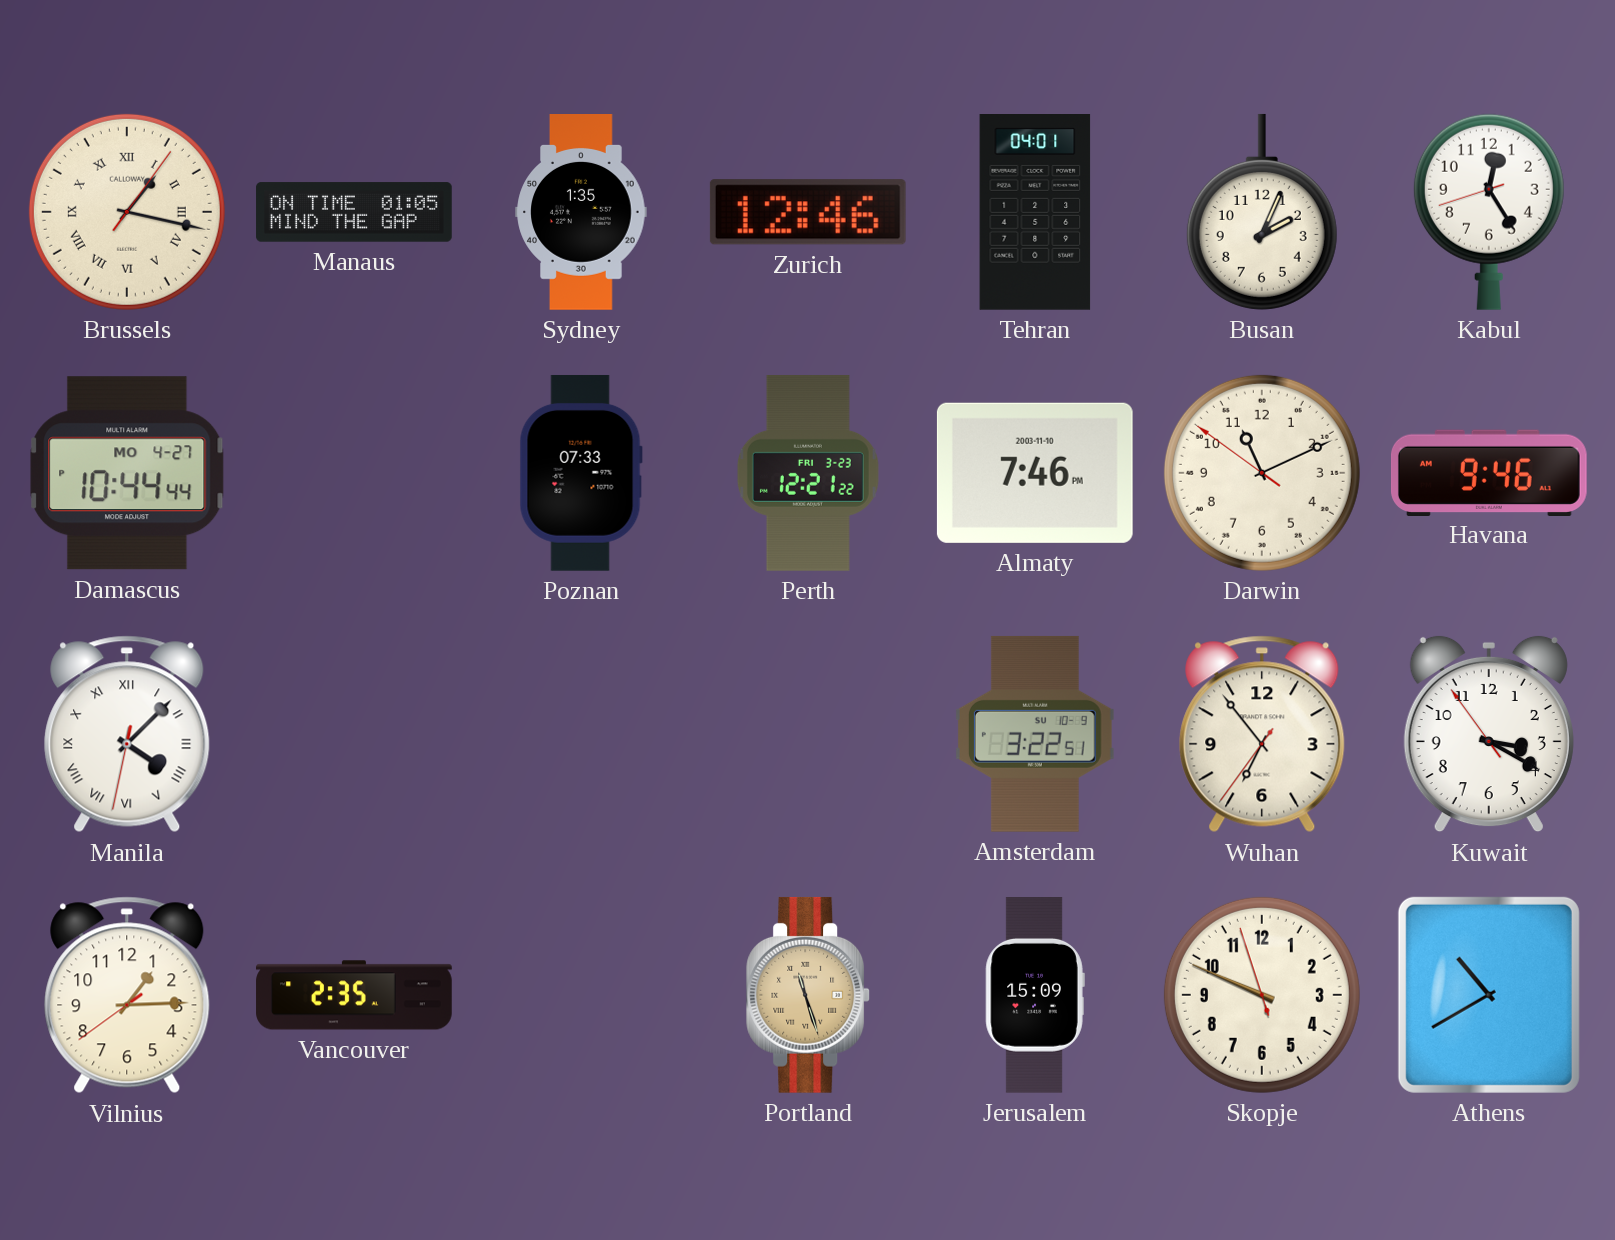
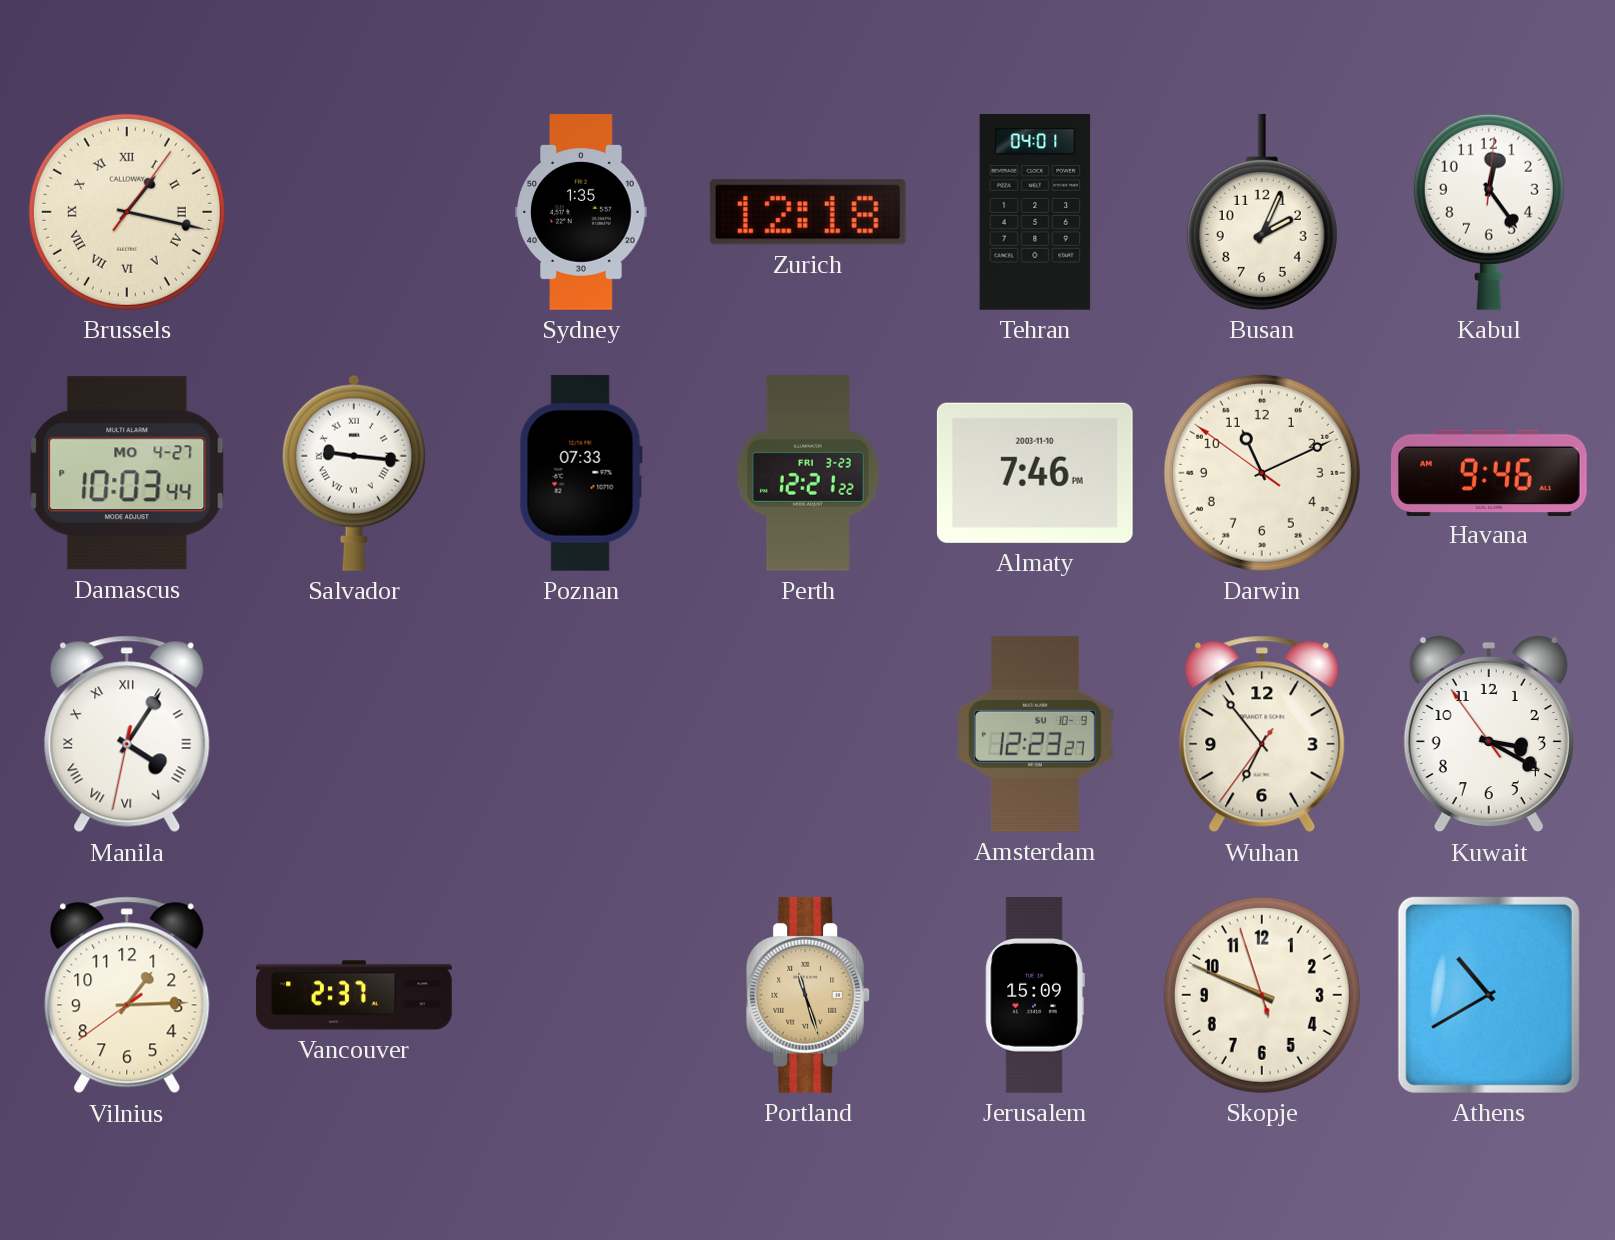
Manaus: 01:05 -> none
Zurich: 12:46 -> 12:18
Kabul: 12:24:42 -> 12:24:01
Damascus: 10:44 -> 10:03
Salvador: none -> 9:16
Manila: 4:07 -> 4:05
Amsterdam: 3:22 -> 12:23
Vancouver: 2:35 -> 2:37
